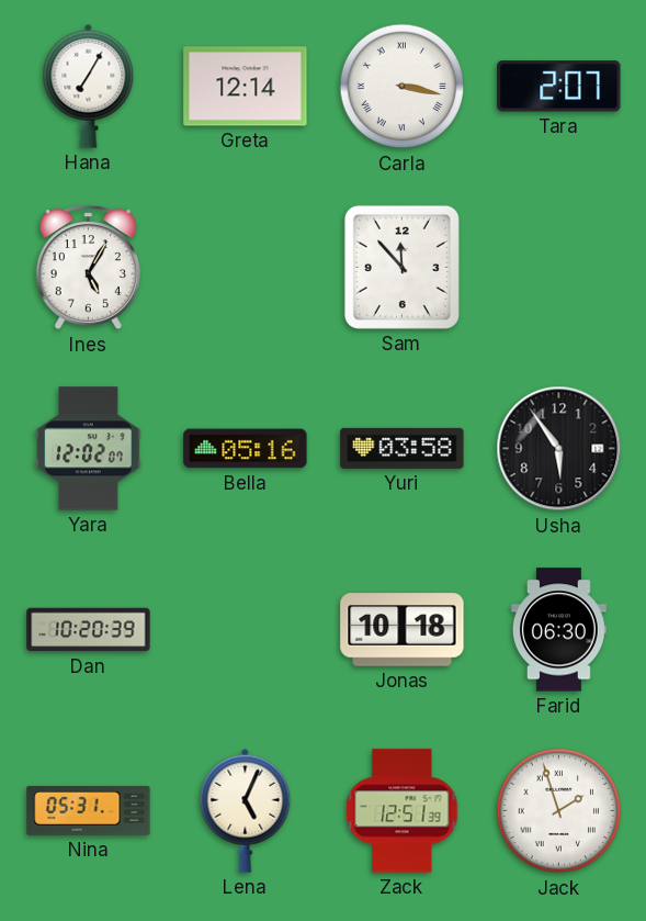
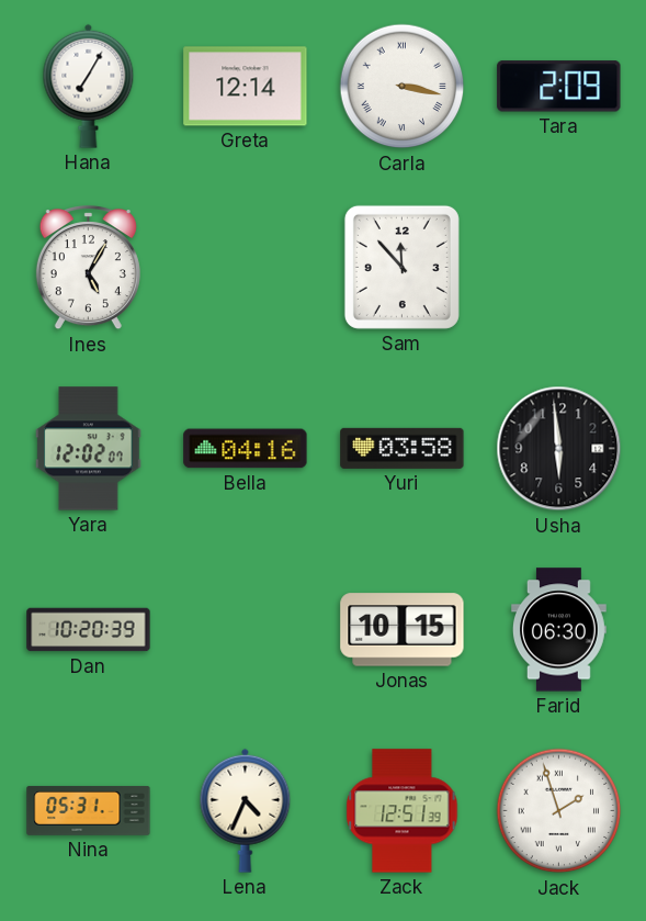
Tara: 2:07 -> 2:09
Bella: 05:16 -> 04:16
Usha: 5:54 -> 5:59
Jonas: 10:18 -> 10:15
Lena: 5:04 -> 4:34
